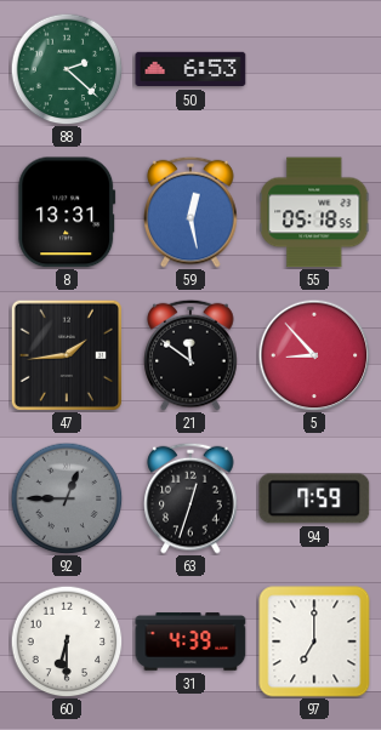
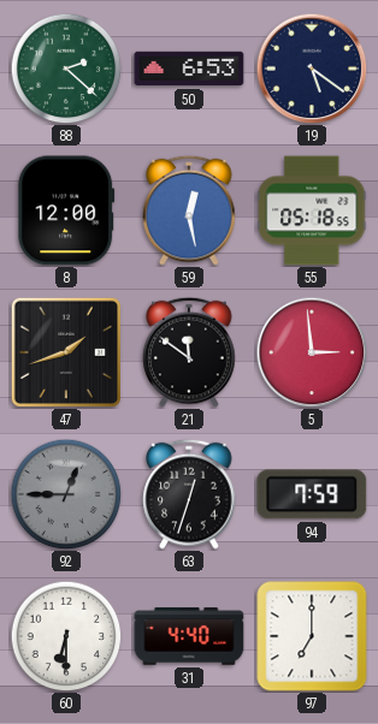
19: none -> 5:21
8: 13:31 -> 12:00
47: 1:44 -> 1:42
5: 8:53 -> 2:59
31: 4:39 -> 4:40
